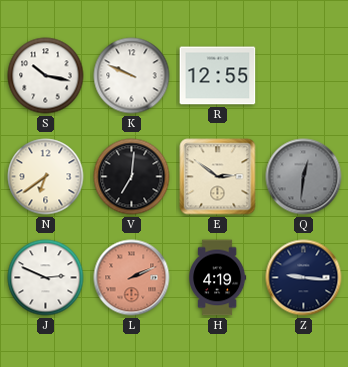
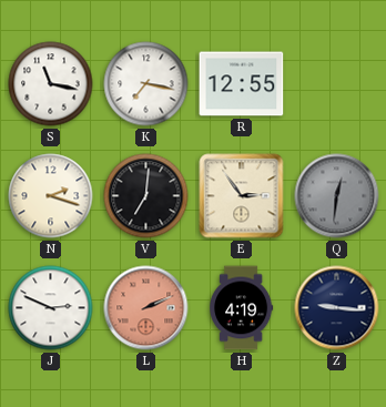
S: 10:17 -> 11:17
K: 9:49 -> 7:17
N: 6:39 -> 2:18
E: 2:51 -> 2:54
